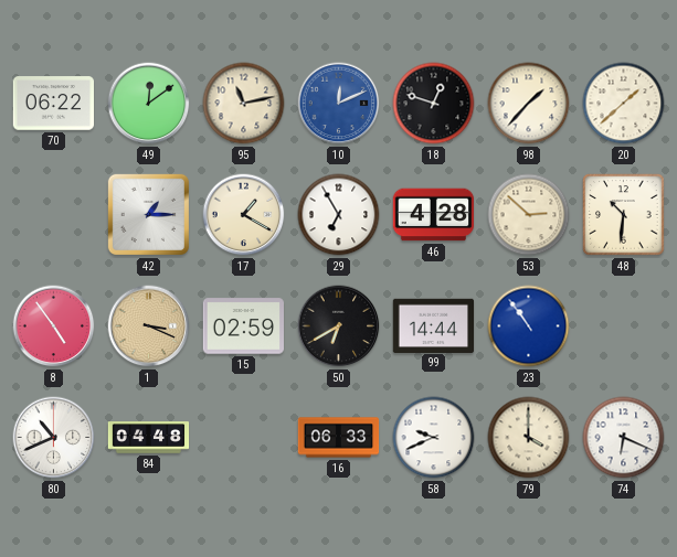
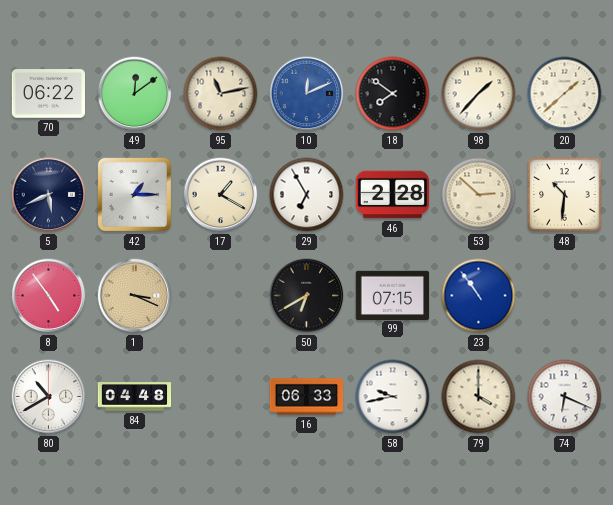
18: 12:48 -> 7:51
5: none -> 5:41
46: 4:28 -> 2:28
15: 02:59 -> none
99: 14:44 -> 07:15
80: 10:41 -> 10:40
58: 9:41 -> 9:43
